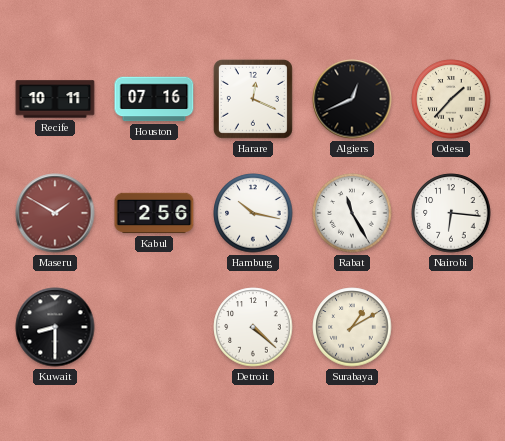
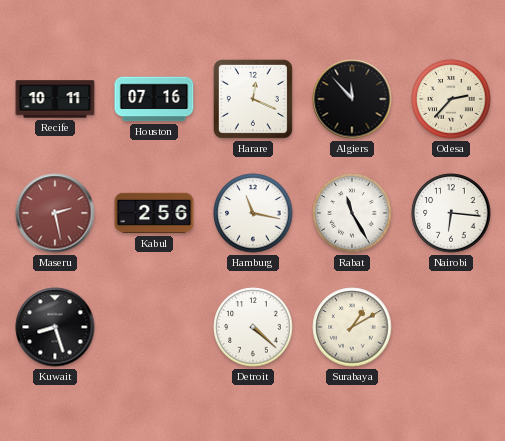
Algiers: 12:41 -> 11:53
Odesa: 1:37 -> 2:37
Maseru: 1:50 -> 2:28
Hamburg: 10:17 -> 11:17
Kuwait: 8:30 -> 8:27
